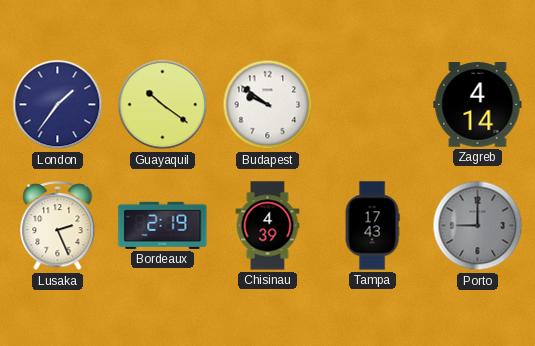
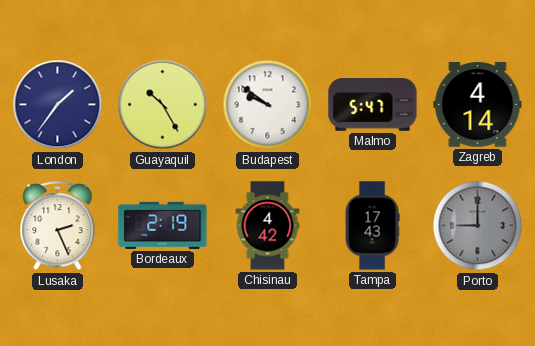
Guayaquil: 10:21 -> 10:25
Malmo: none -> 5:47
Chisinau: 4:39 -> 4:42
